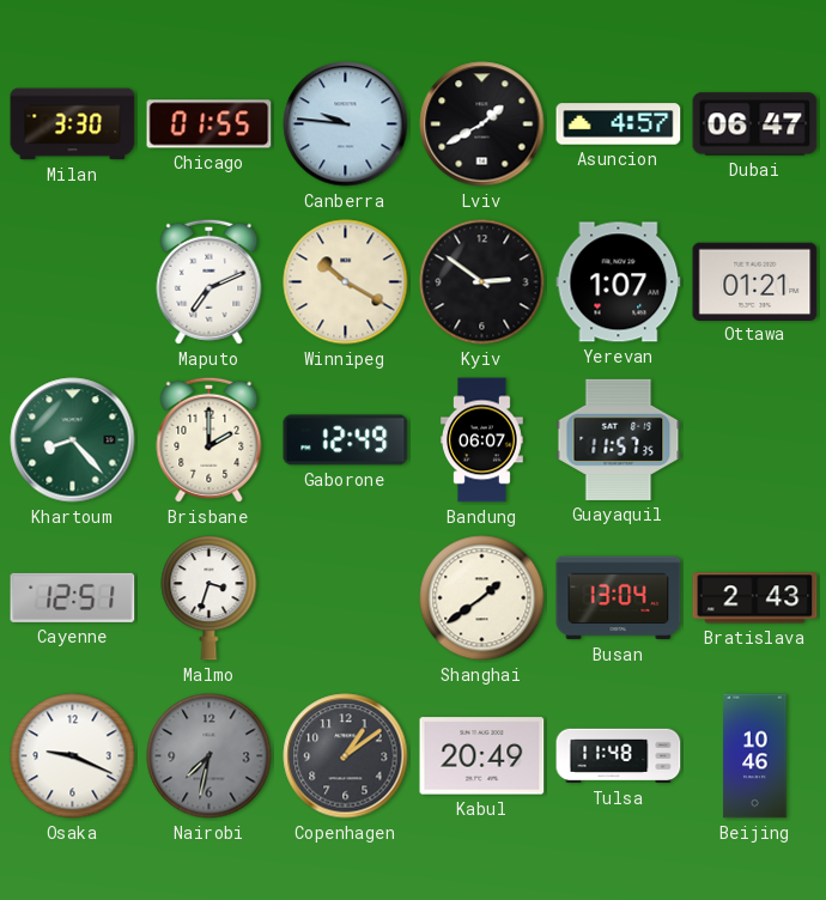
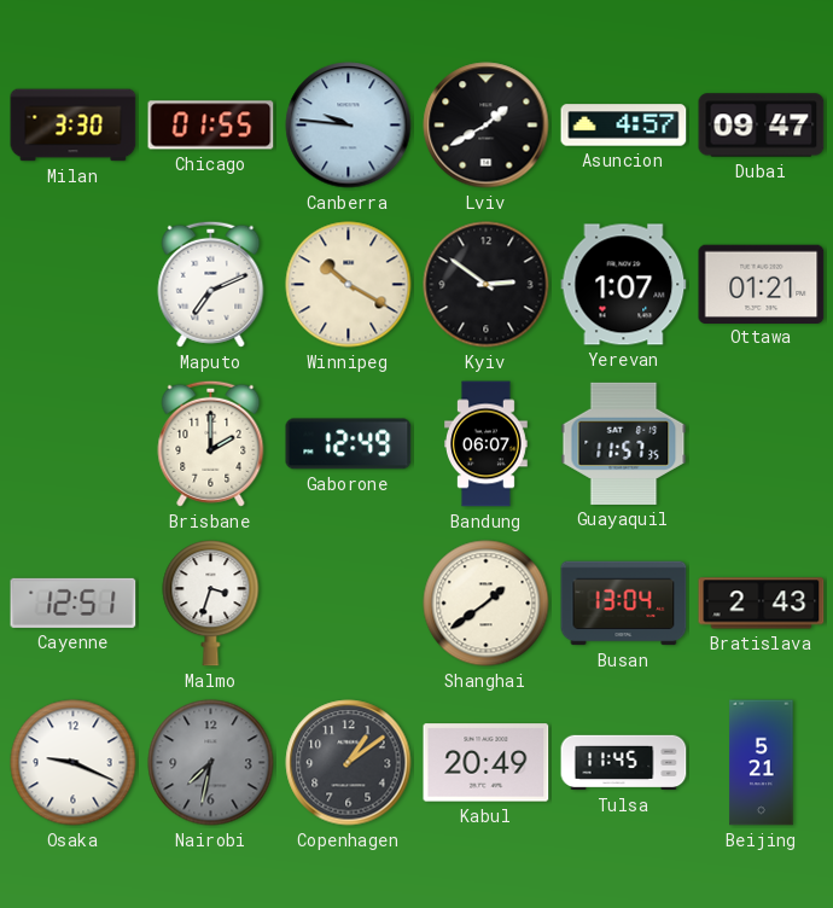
Dubai: 06:47 -> 09:47
Khartoum: 8:23 -> none
Tulsa: 11:48 -> 11:45
Beijing: 10:46 -> 5:21
